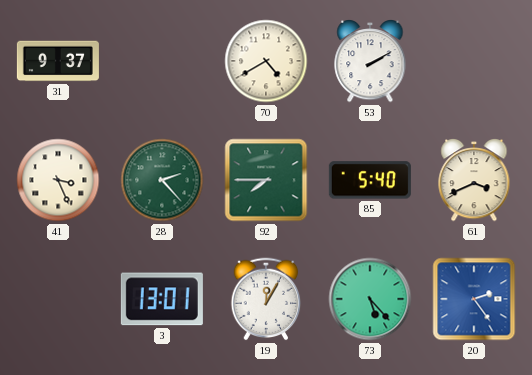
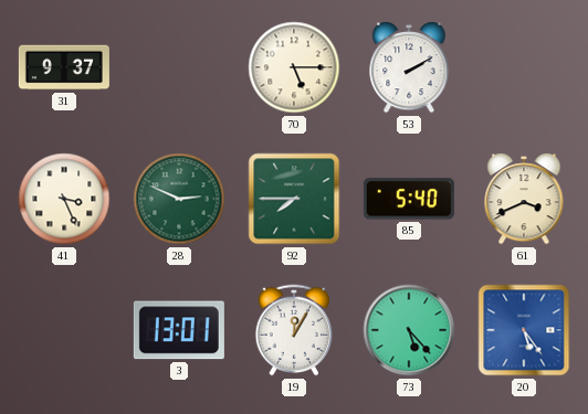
70: 4:40 -> 5:15
28: 2:23 -> 2:49
20: 2:24 -> 5:24
